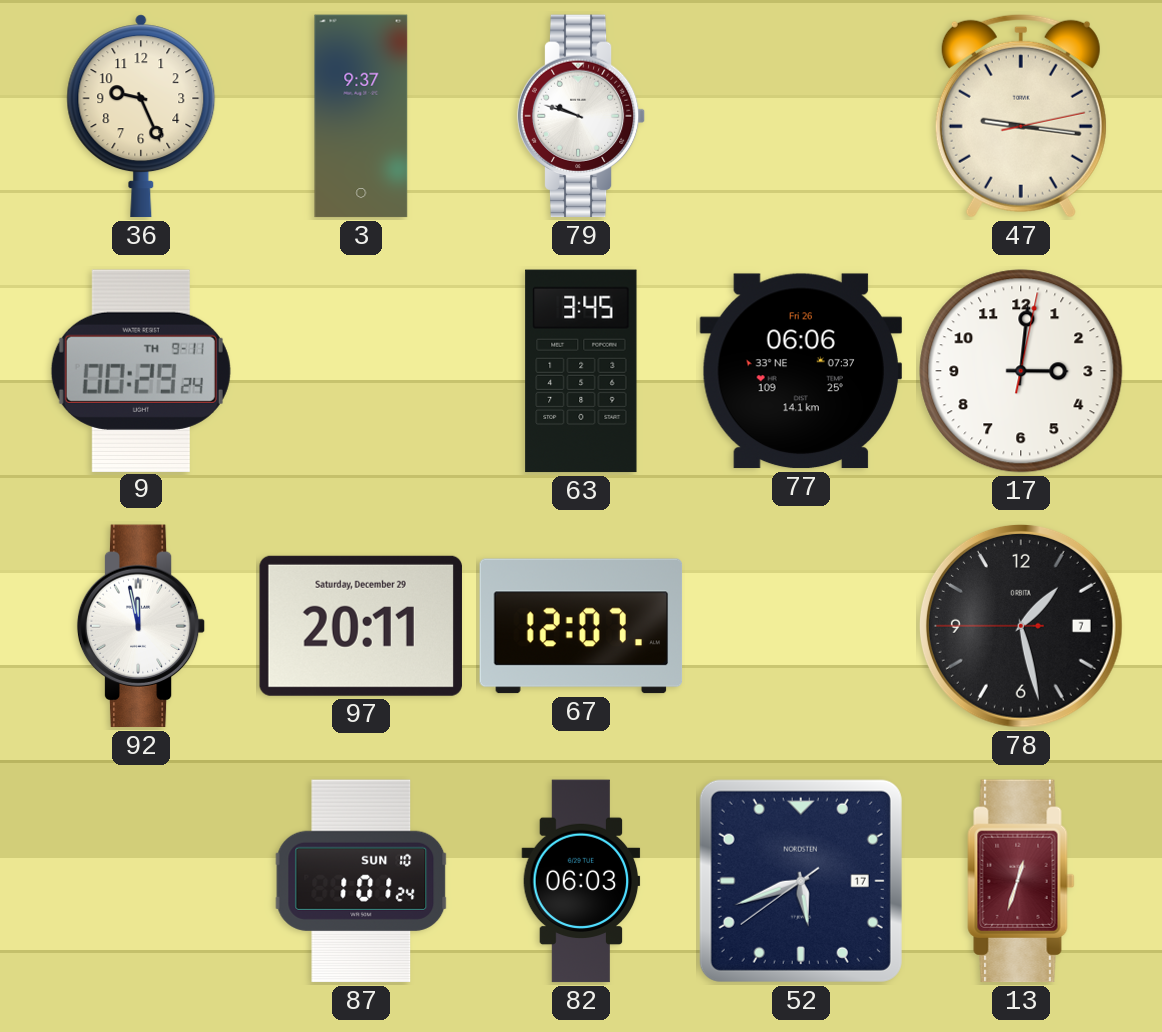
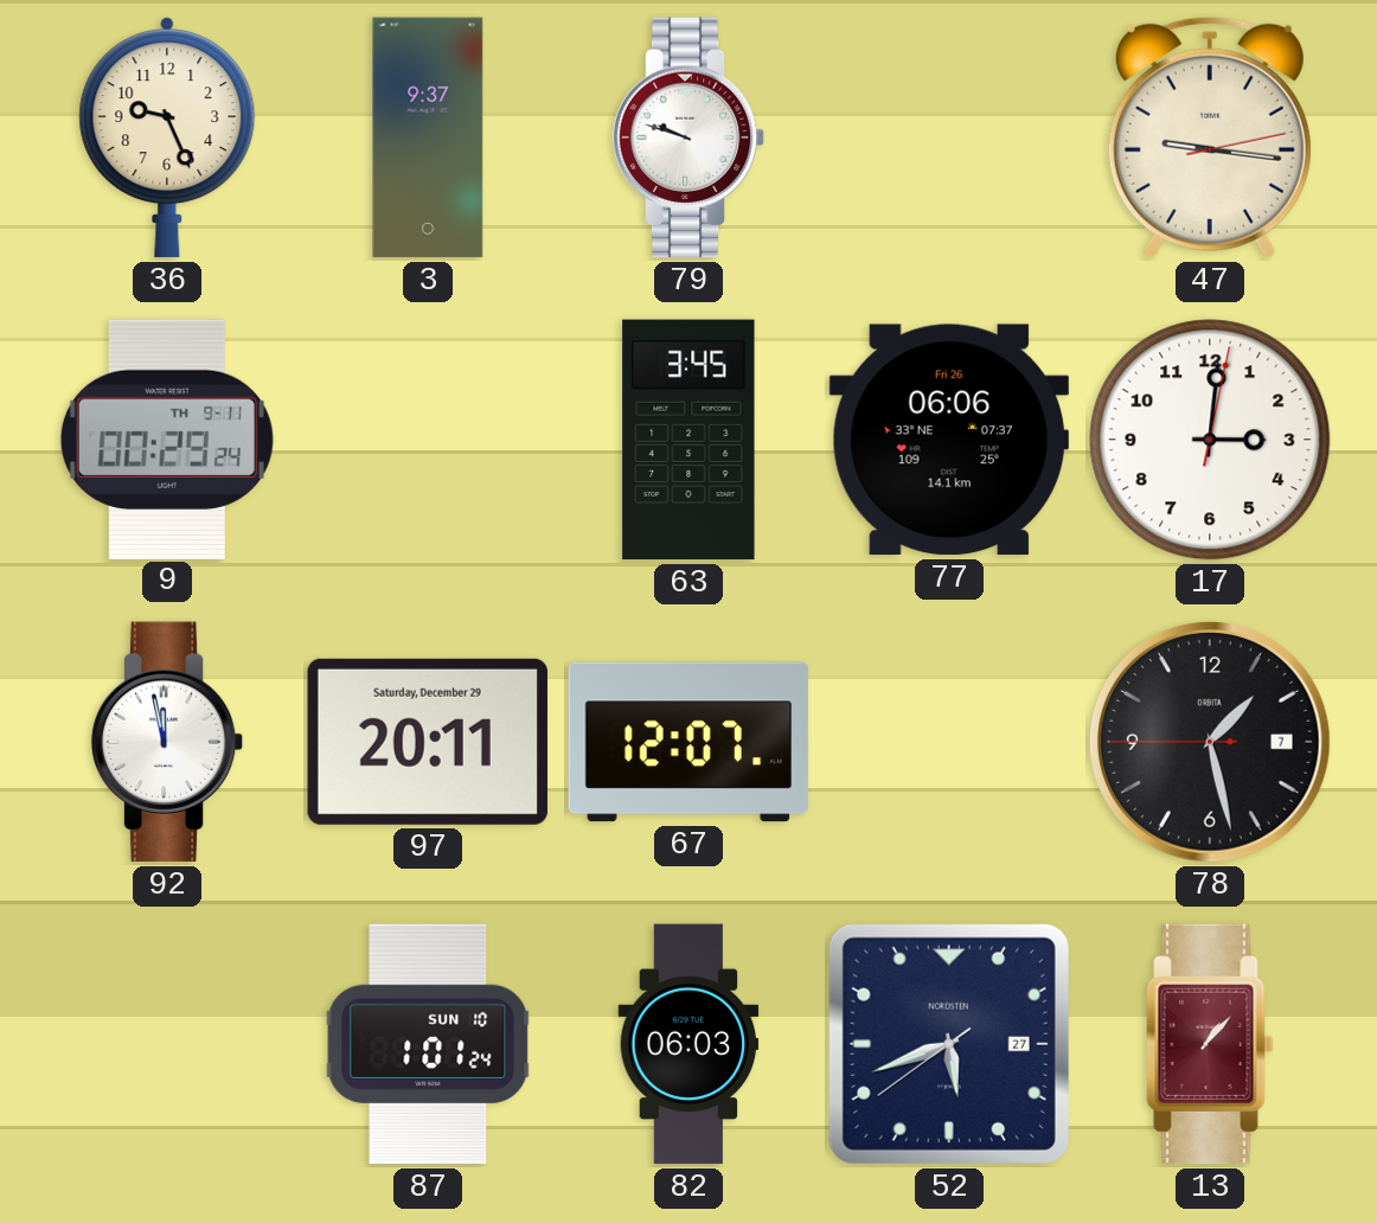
52 date: 17 -> 27
13: 12:33 -> 1:07
